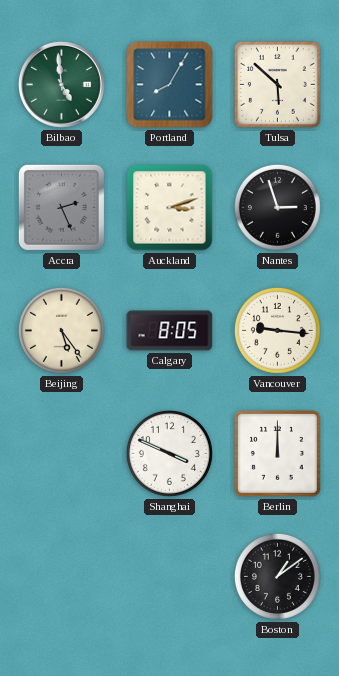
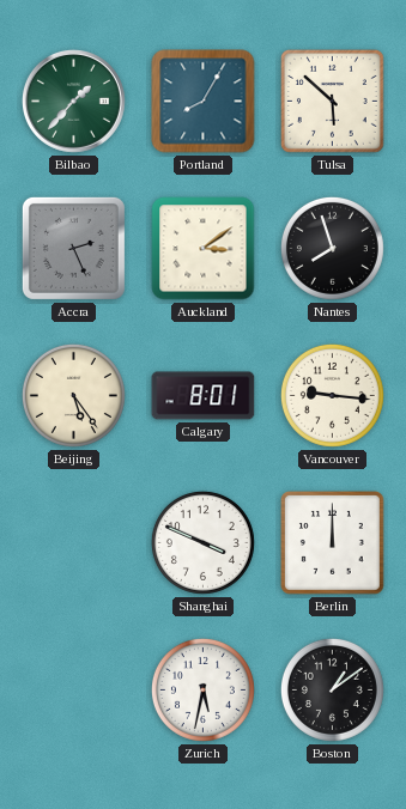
Bilbao: 4:59 -> 1:37
Auckland: 3:12 -> 3:09
Nantes: 2:57 -> 7:57
Calgary: 8:05 -> 8:01
Zurich: none -> 5:32
